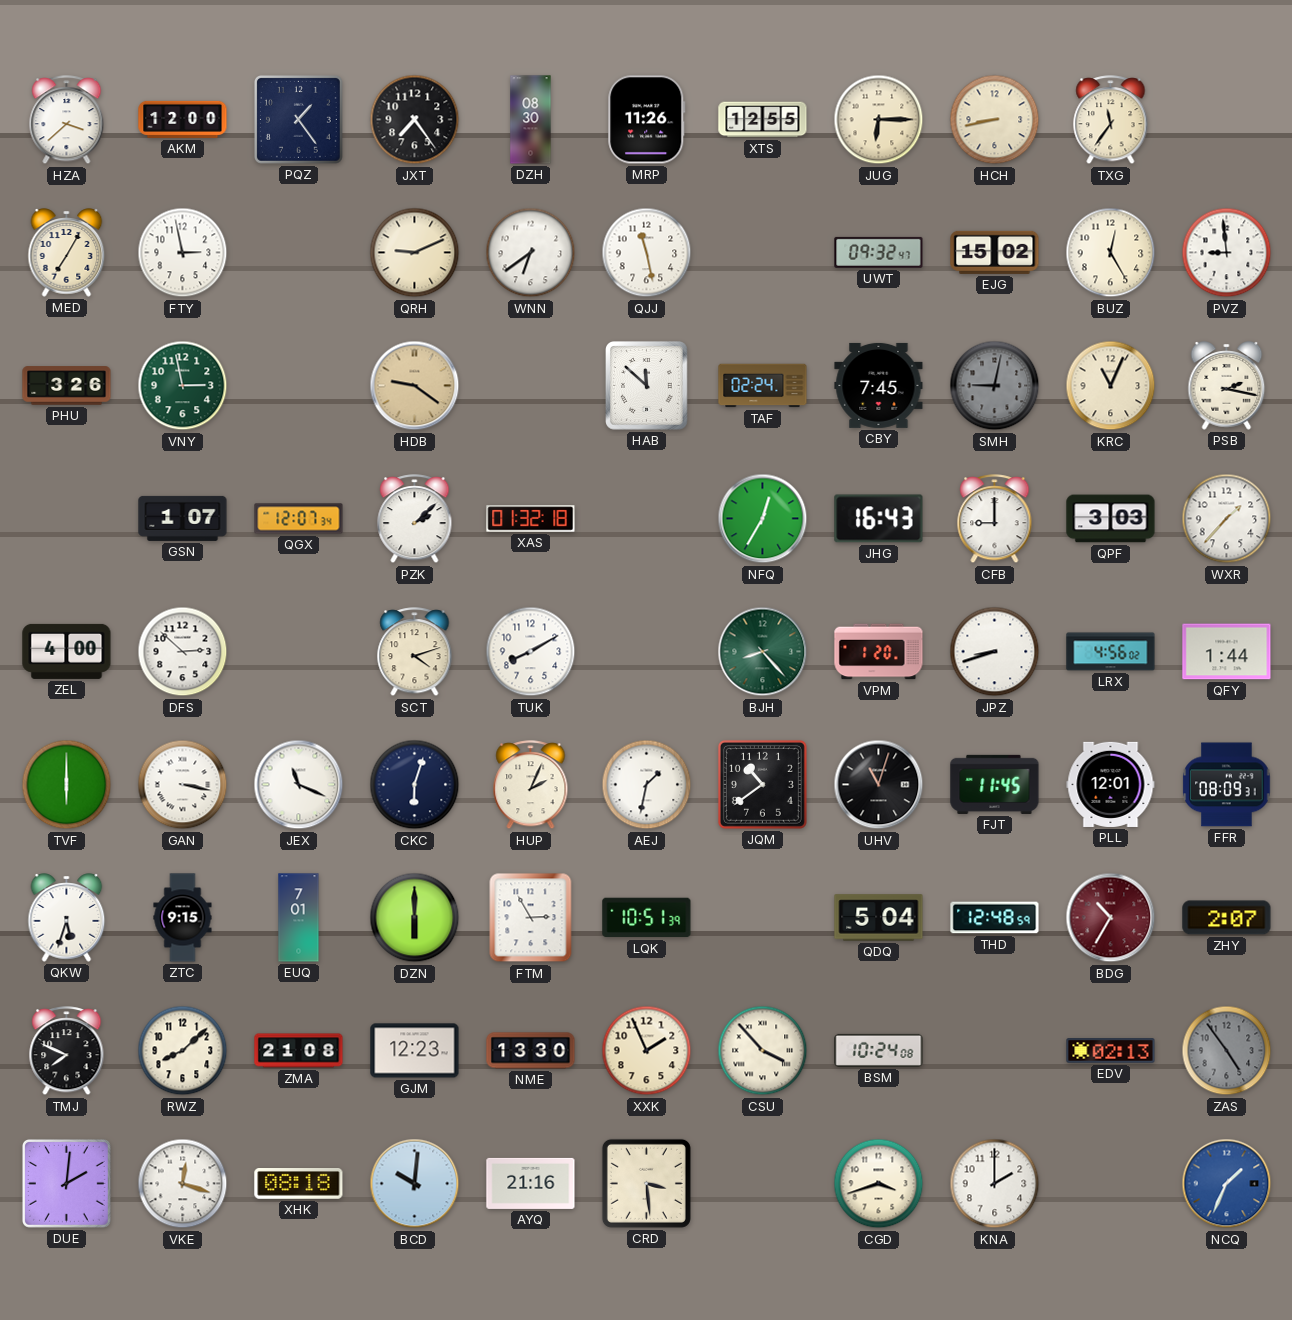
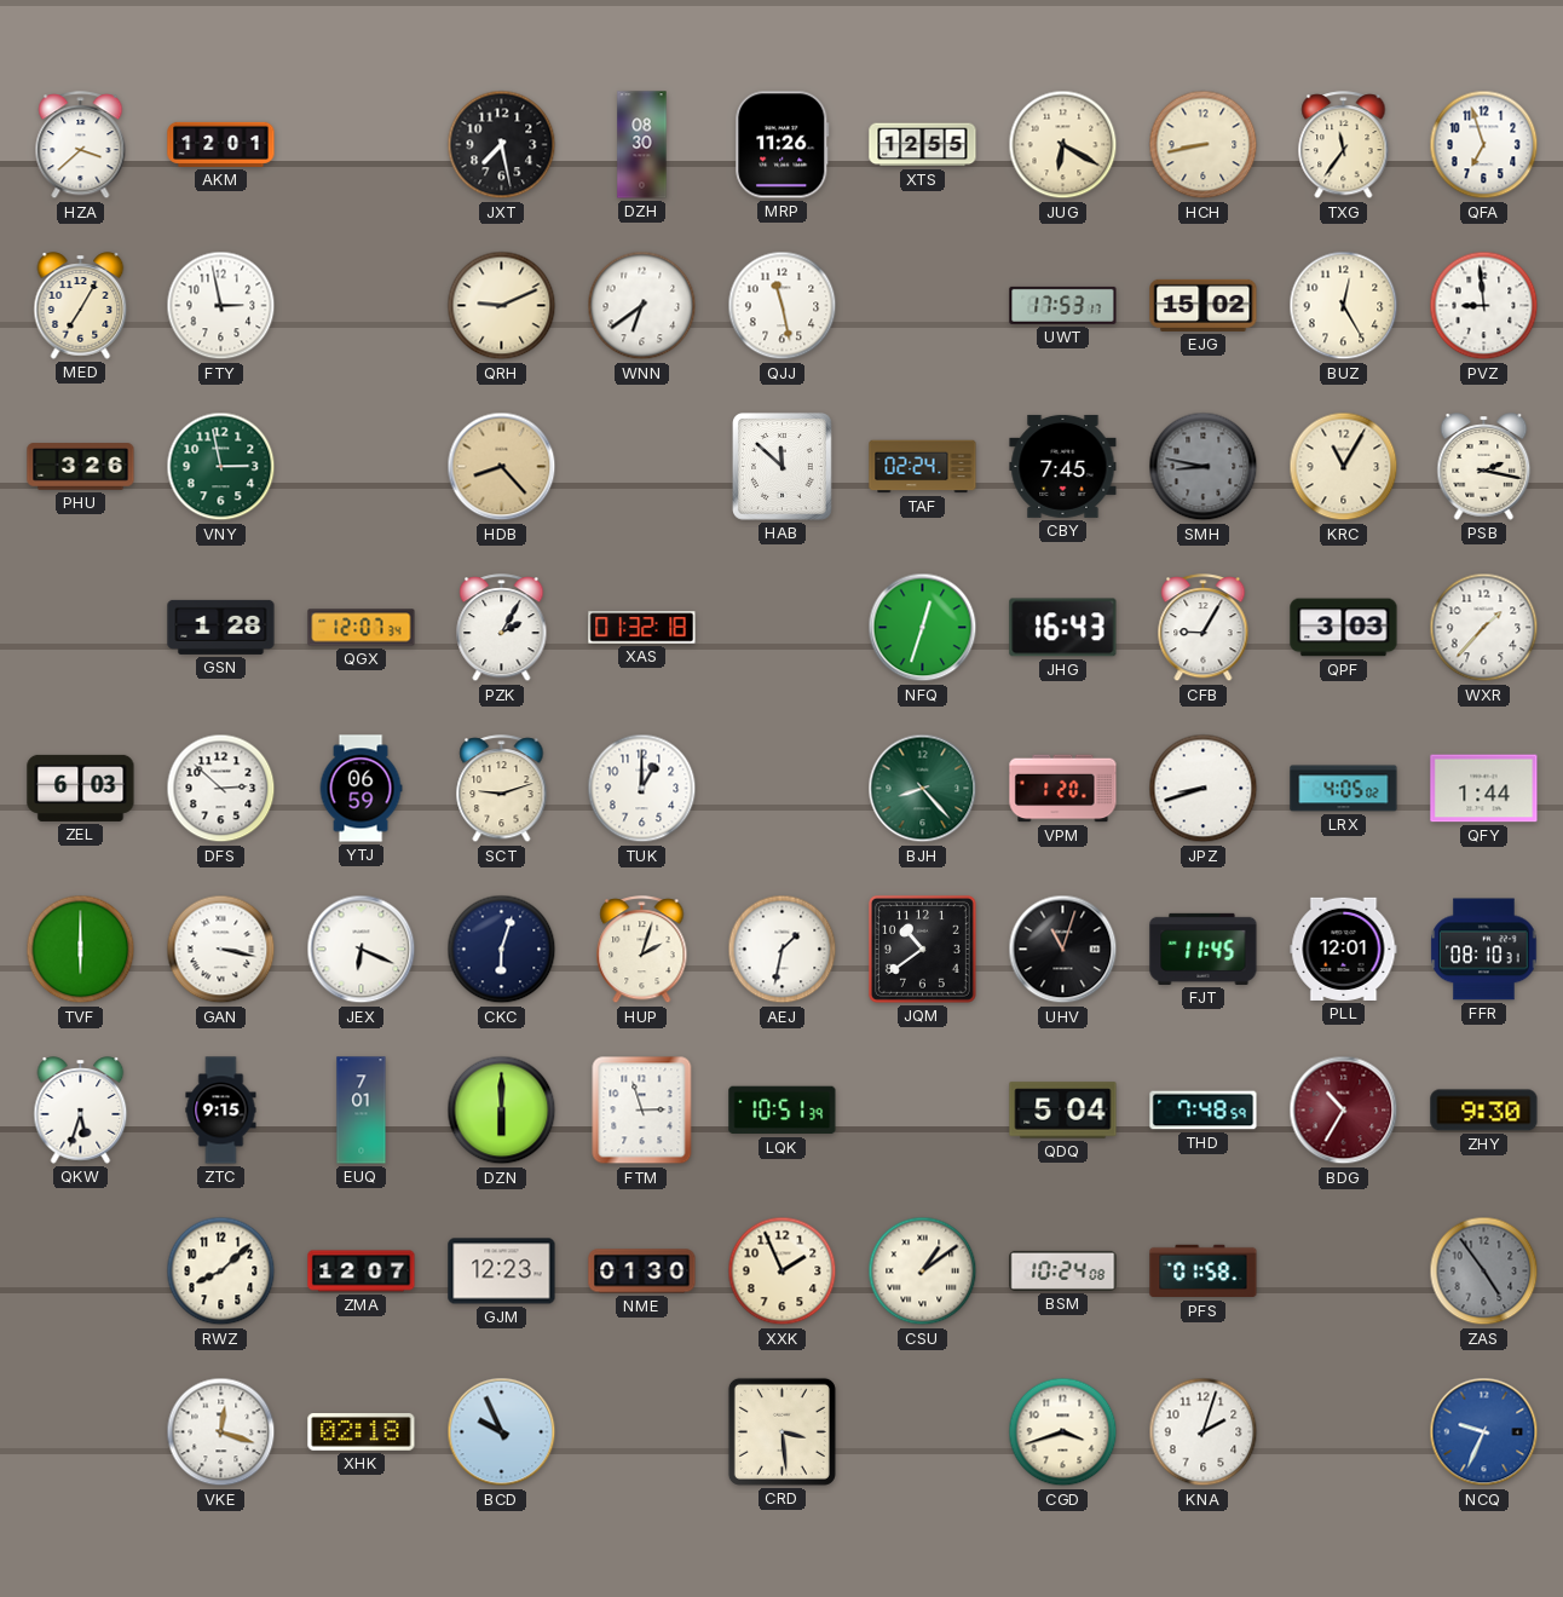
AKM: 12:00 -> 12:01
PQZ: 1:24 -> none
JXT: 7:24 -> 7:28
JUG: 6:15 -> 6:20
QFA: none -> 6:57
UWT: 09:32 -> 17:53
HDB: 9:21 -> 8:23
SMH: 9:02 -> 8:47
KRC: 11:04 -> 11:05
GSN: 1:07 -> 1:28
PZK: 2:08 -> 2:05
NFQ: 12:35 -> 12:33
CFB: 9:00 -> 9:05
ZEL: 4:00 -> 6:03
YTJ: none -> 06:59
SCT: 4:12 -> 9:12
TUK: 8:10 -> 1:00
LRX: 4:56 -> 4:05
JEX: 11:19 -> 6:19
HUP: 2:04 -> 2:03
FFR: 08:09 -> 08:10
FTM: 2:55 -> 2:57
THD: 12:48 -> 7:48
ZHY: 2:07 -> 9:30
TMJ: 7:49 -> none
ZMA: 21:08 -> 12:07
NME: 13:30 -> 01:30
CSU: 3:53 -> 1:09
PFS: none -> 01:58
EDV: 02:13 -> none
DUE: 2:01 -> none
XHK: 08:18 -> 02:18
BCD: 10:01 -> 9:56
AYQ: 21:16 -> none
KNA: 2:00 -> 2:03
NCQ: 1:34 -> 9:34
